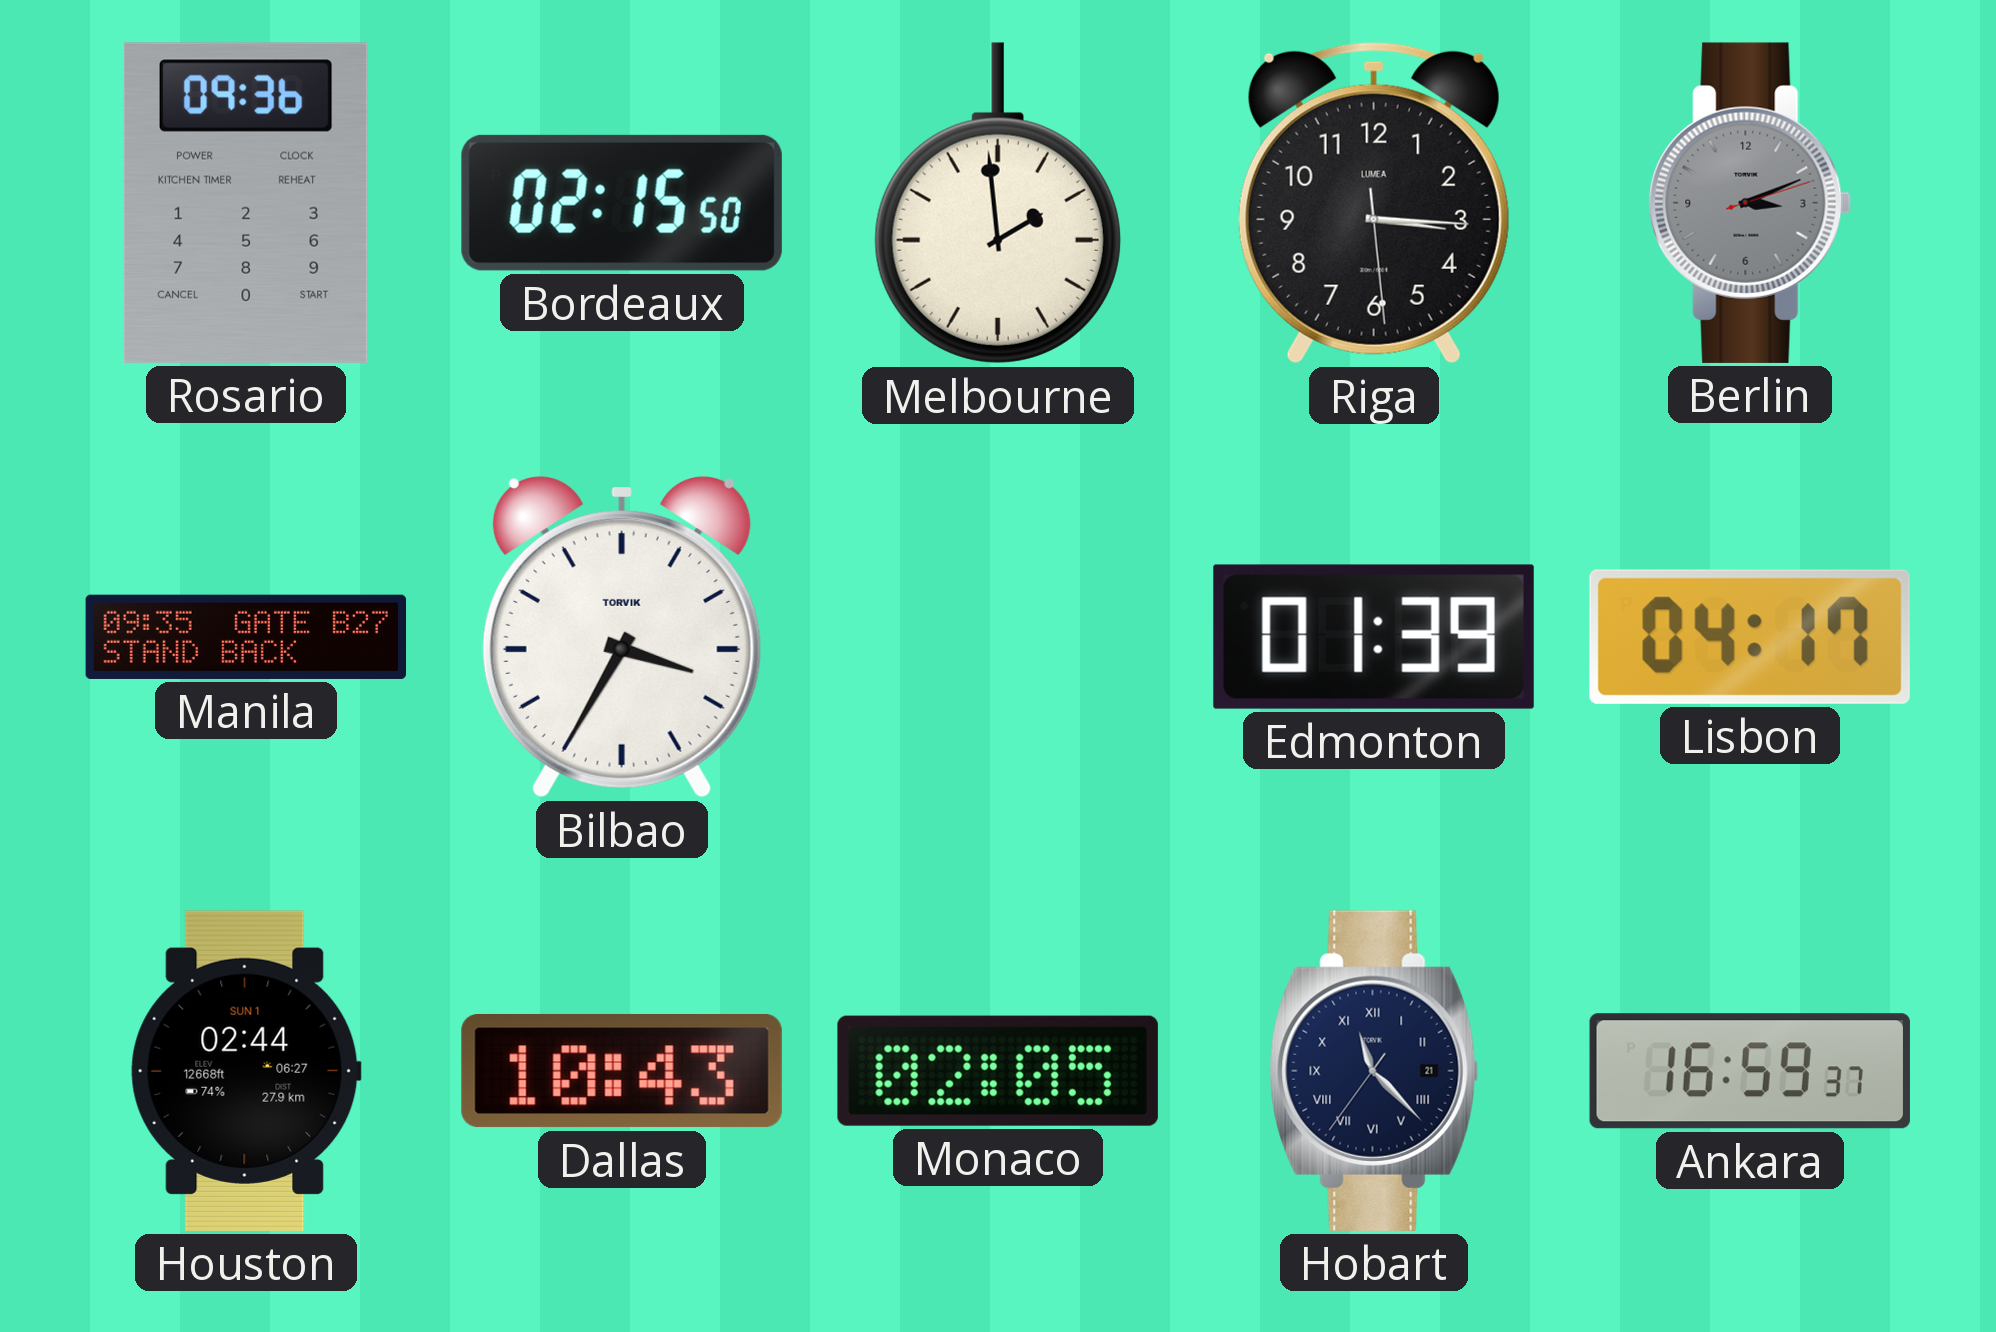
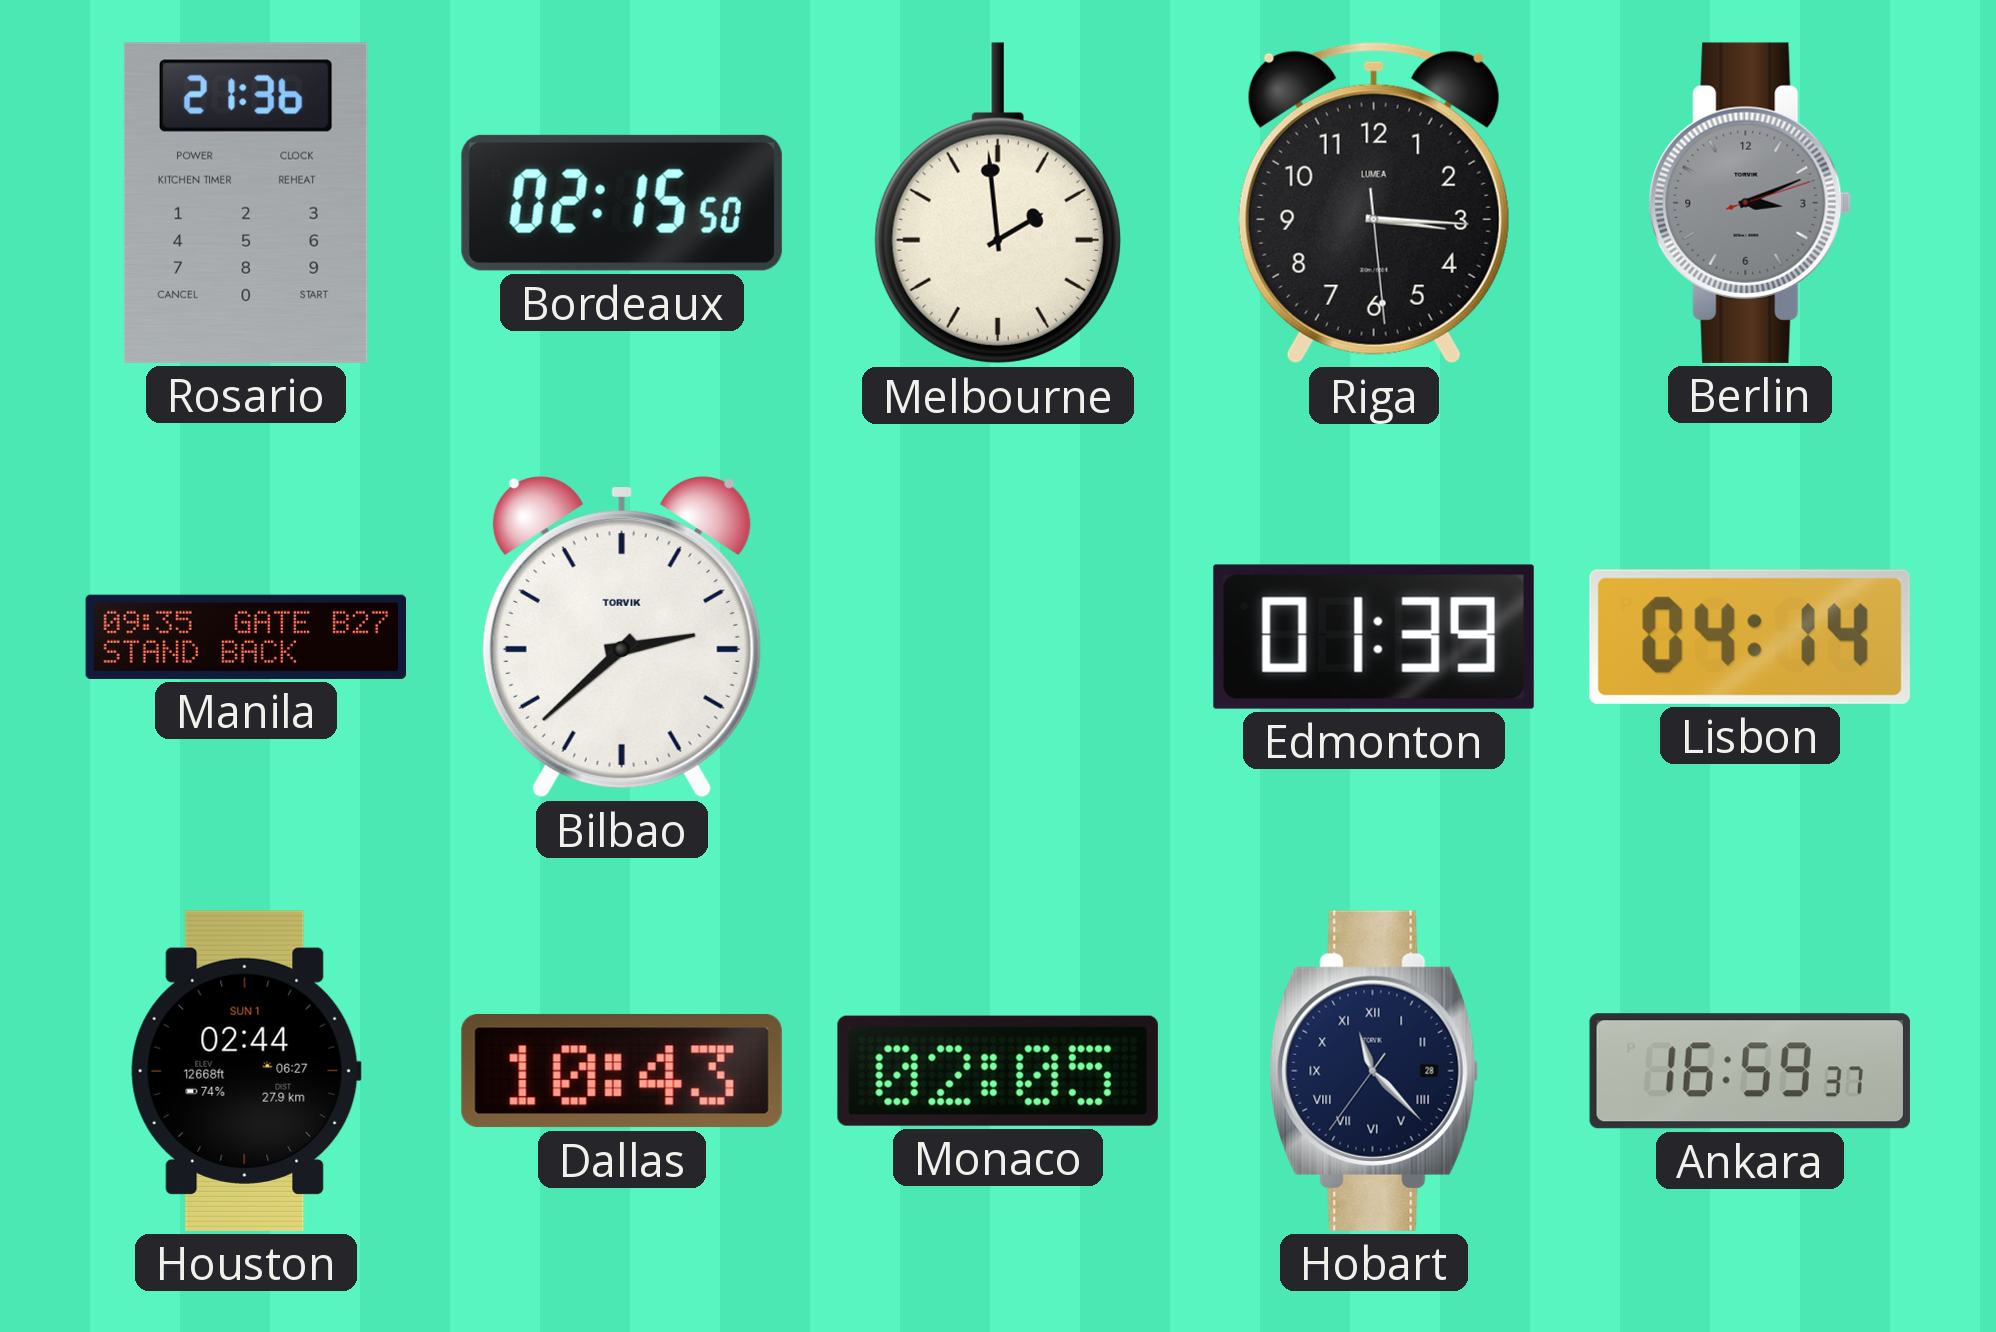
Rosario: 09:36 -> 21:36
Bilbao: 3:35 -> 2:38
Lisbon: 04:17 -> 04:14
Hobart date: 21 -> 28
